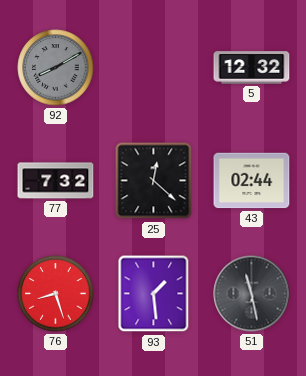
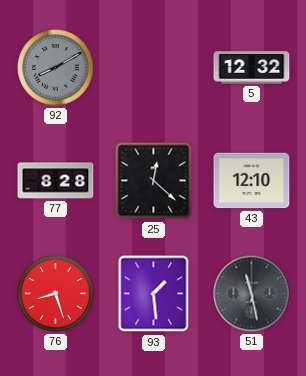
77: 7:32 -> 8:28
43: 02:44 -> 12:10
